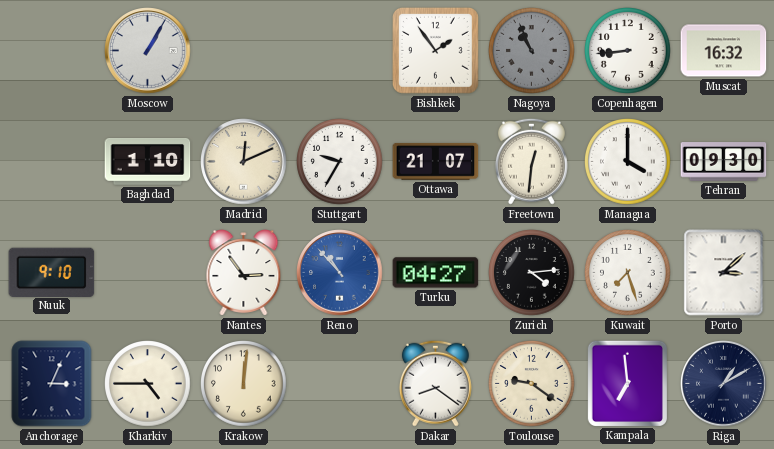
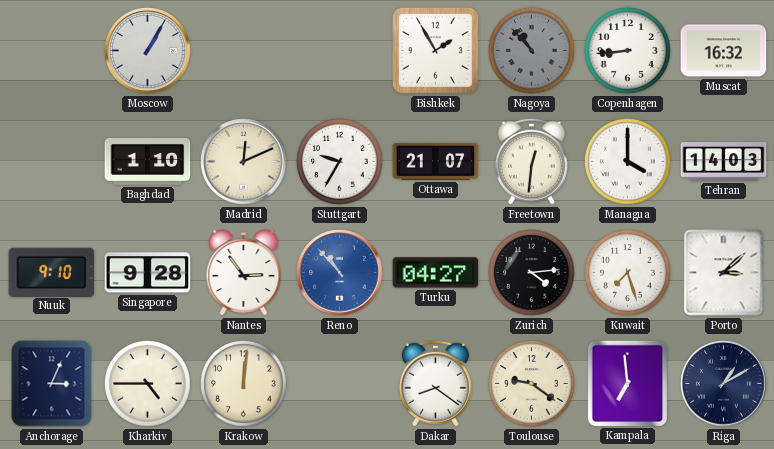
Bishkek: 1:54 -> 1:55
Nagoya: 10:56 -> 10:53
Tehran: 09:30 -> 14:03
Singapore: none -> 9:28
